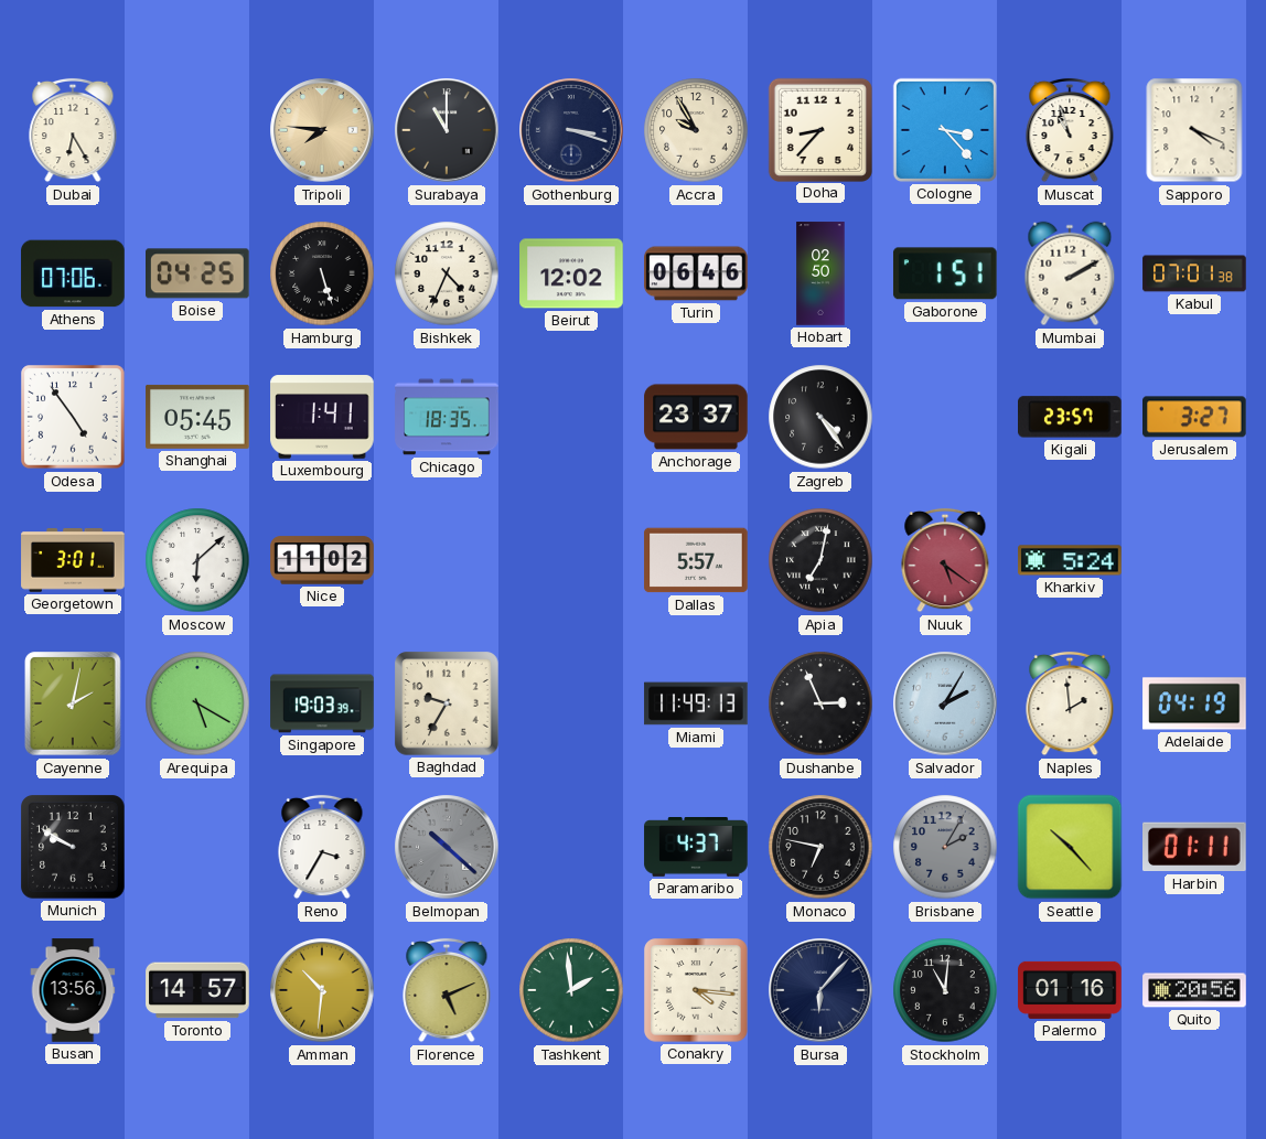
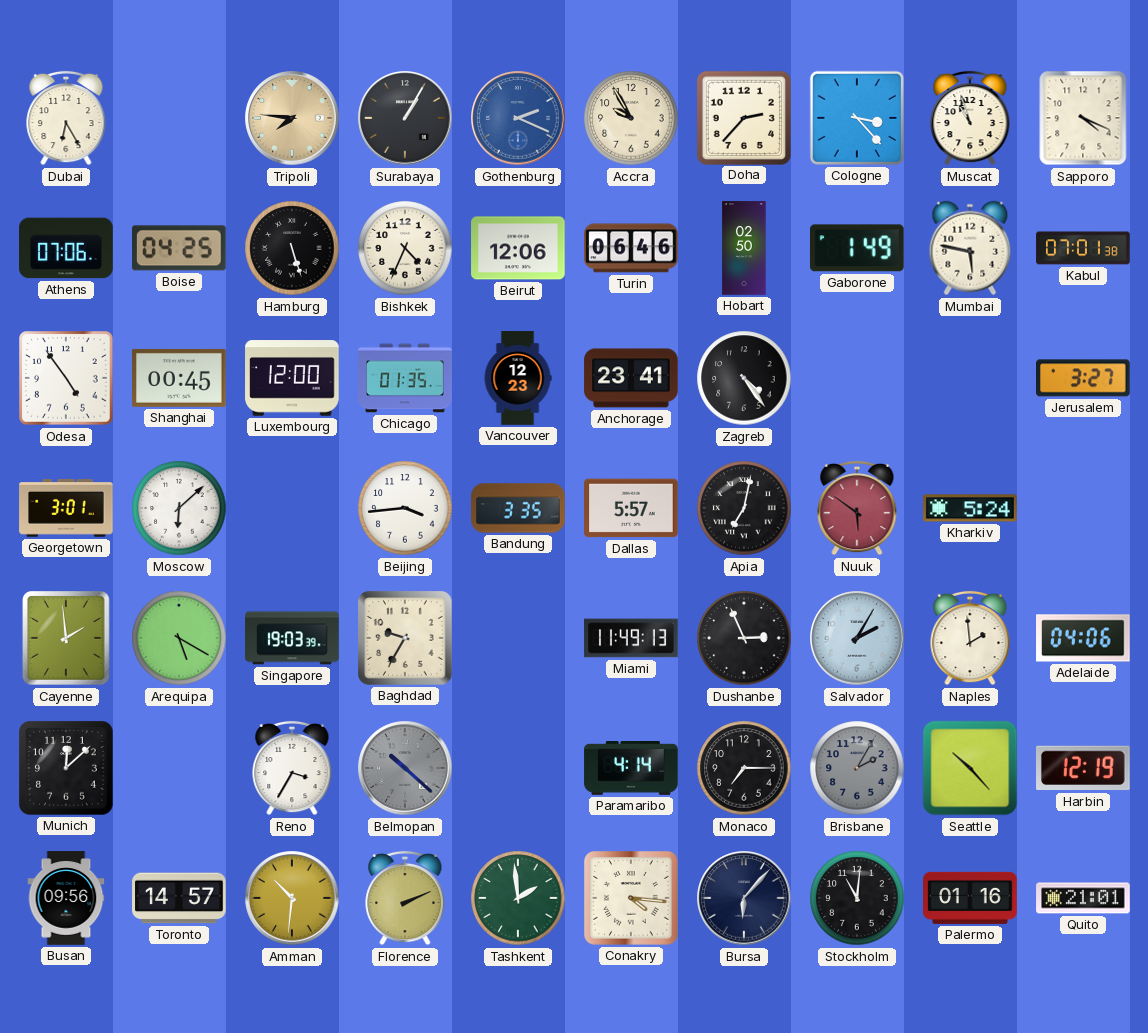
Surabaya: 11:00 -> 1:05
Gothenburg: 3:18 -> 2:19
Gothenburg dial: navy -> blue
Doha: 8:37 -> 2:37
Beirut: 12:02 -> 12:06
Gaborone: 1:51 -> 1:49
Mumbai: 2:10 -> 5:47
Shanghai: 05:45 -> 00:45
Luxembourg: 1:41 -> 12:00
Chicago: 18:35 -> 01:35
Vancouver: none -> 12:23
Anchorage: 23:37 -> 23:41
Kigali: 23:57 -> none
Nice: 11:02 -> none
Beijing: none -> 3:44
Bandung: none -> 3:35
Nuuk: 5:21 -> 5:51
Cayenne: 2:02 -> 1:59
Adelaide: 04:19 -> 04:06
Munich: 9:50 -> 12:08
Paramaribo: 4:37 -> 4:14
Monaco: 6:47 -> 7:15
Harbin: 01:11 -> 12:19
Busan: 13:56 -> 09:56
Florence: 5:11 -> 2:11
Quito: 20:56 -> 21:01
